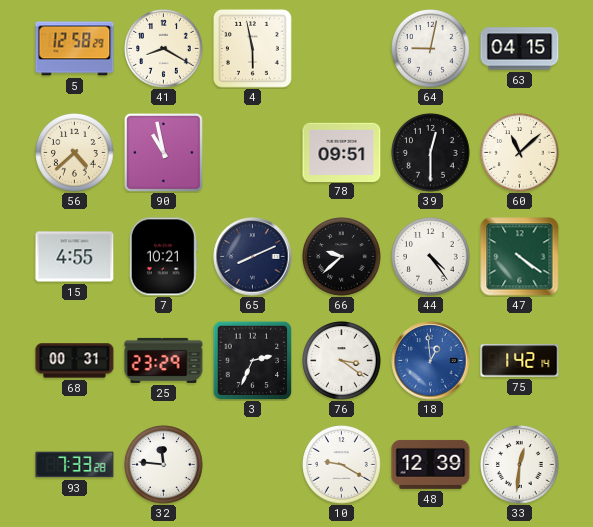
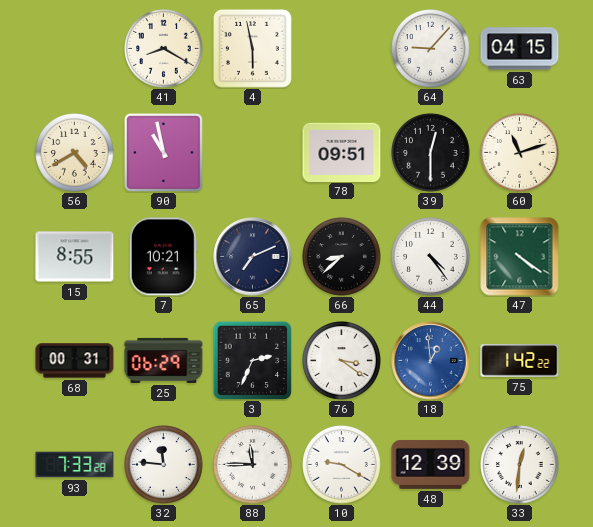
5: 12:58 -> none
64: 9:02 -> 9:07
56: 4:38 -> 4:40
60: 11:08 -> 11:12
15: 4:55 -> 8:55
65: 8:11 -> 7:11
66: 9:38 -> 8:38
25: 23:29 -> 06:29
75: 1:42:14 -> 1:42:22
88: none -> 11:45
